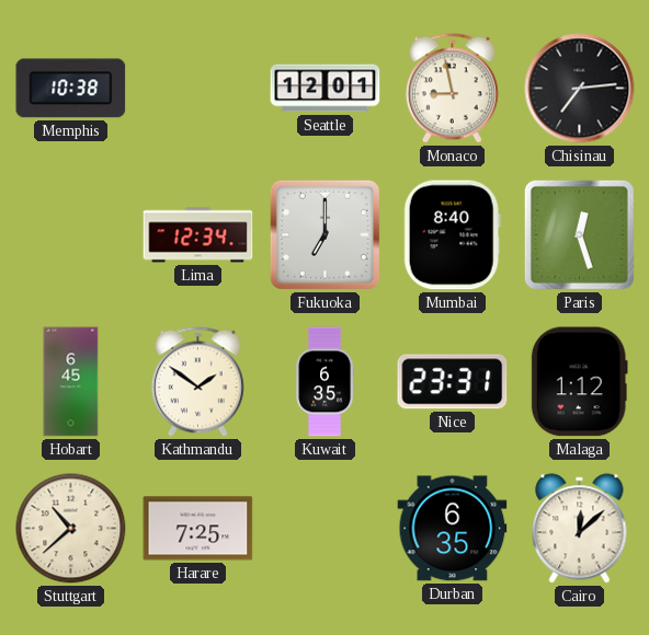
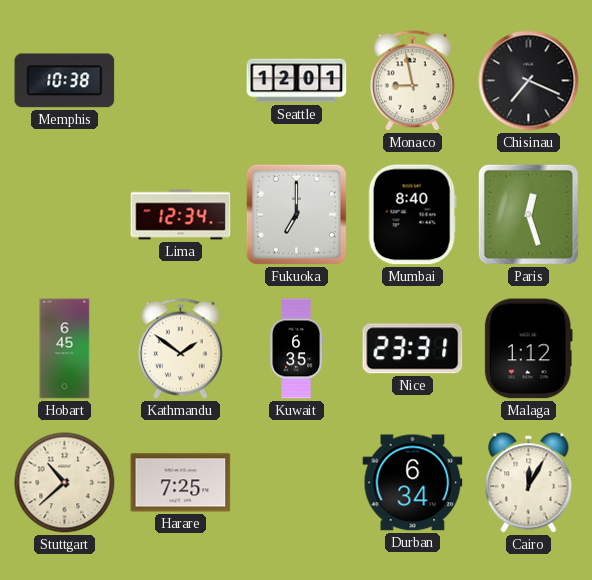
Chisinau: 7:14 -> 7:19
Durban: 6:35 -> 6:34
Cairo: 12:08 -> 12:05
